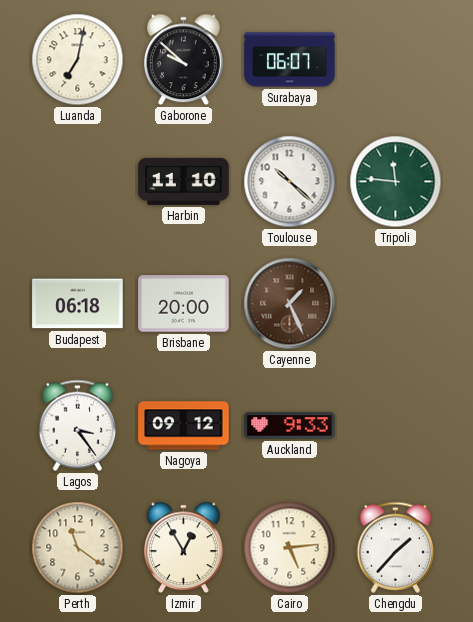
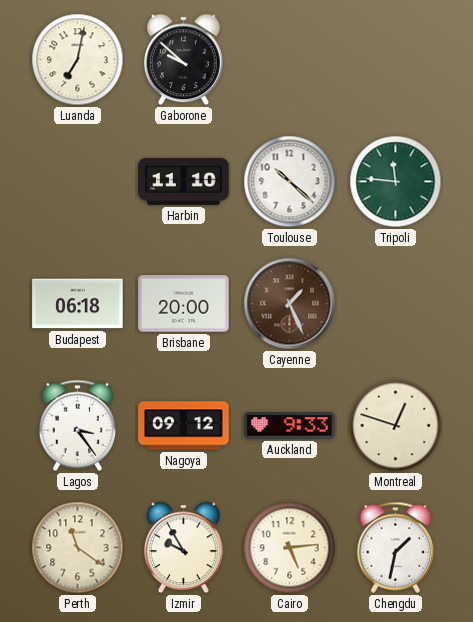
Surabaya: 06:07 -> none
Montreal: none -> 12:48
Izmir: 12:55 -> 9:55
Chengdu: 1:37 -> 1:32
